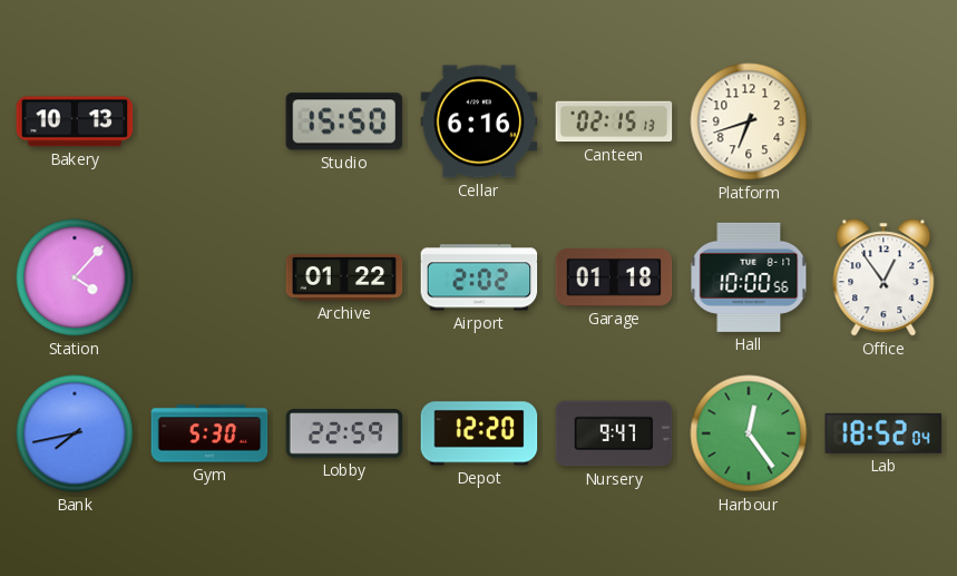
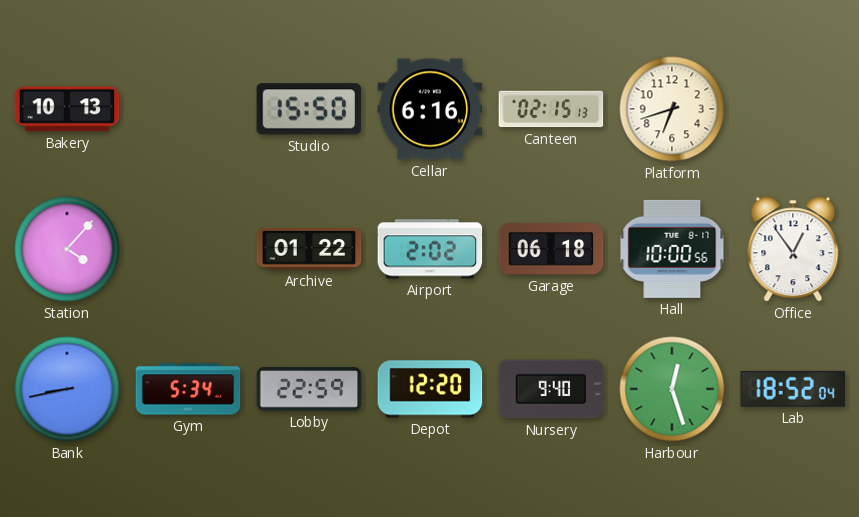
Garage: 01:18 -> 06:18
Bank: 7:43 -> 8:43
Gym: 5:30 -> 5:34
Nursery: 9:47 -> 9:40
Harbour: 12:24 -> 12:27
